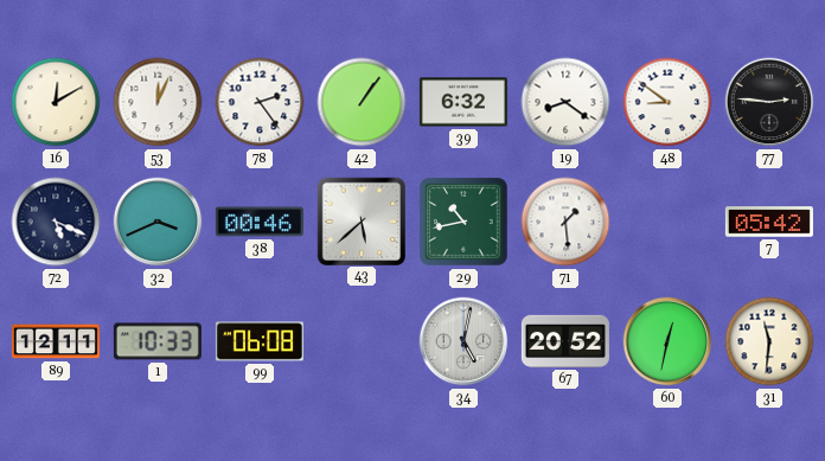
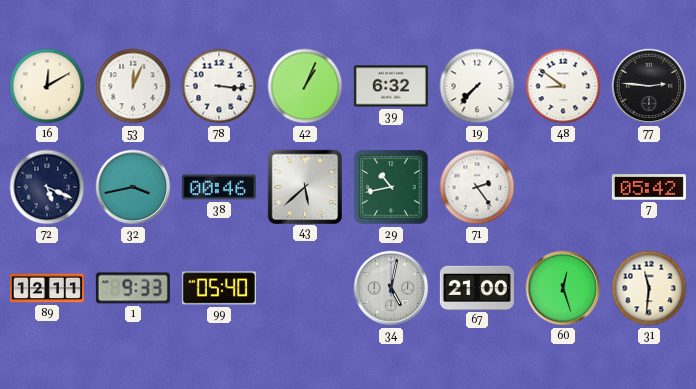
78: 2:24 -> 3:16
42: 1:06 -> 1:04
19: 8:21 -> 7:37
32: 3:41 -> 3:43
71: 1:29 -> 2:24
1: 10:33 -> 9:33
99: 06:08 -> 05:40
67: 20:52 -> 21:00
60: 12:32 -> 12:27
